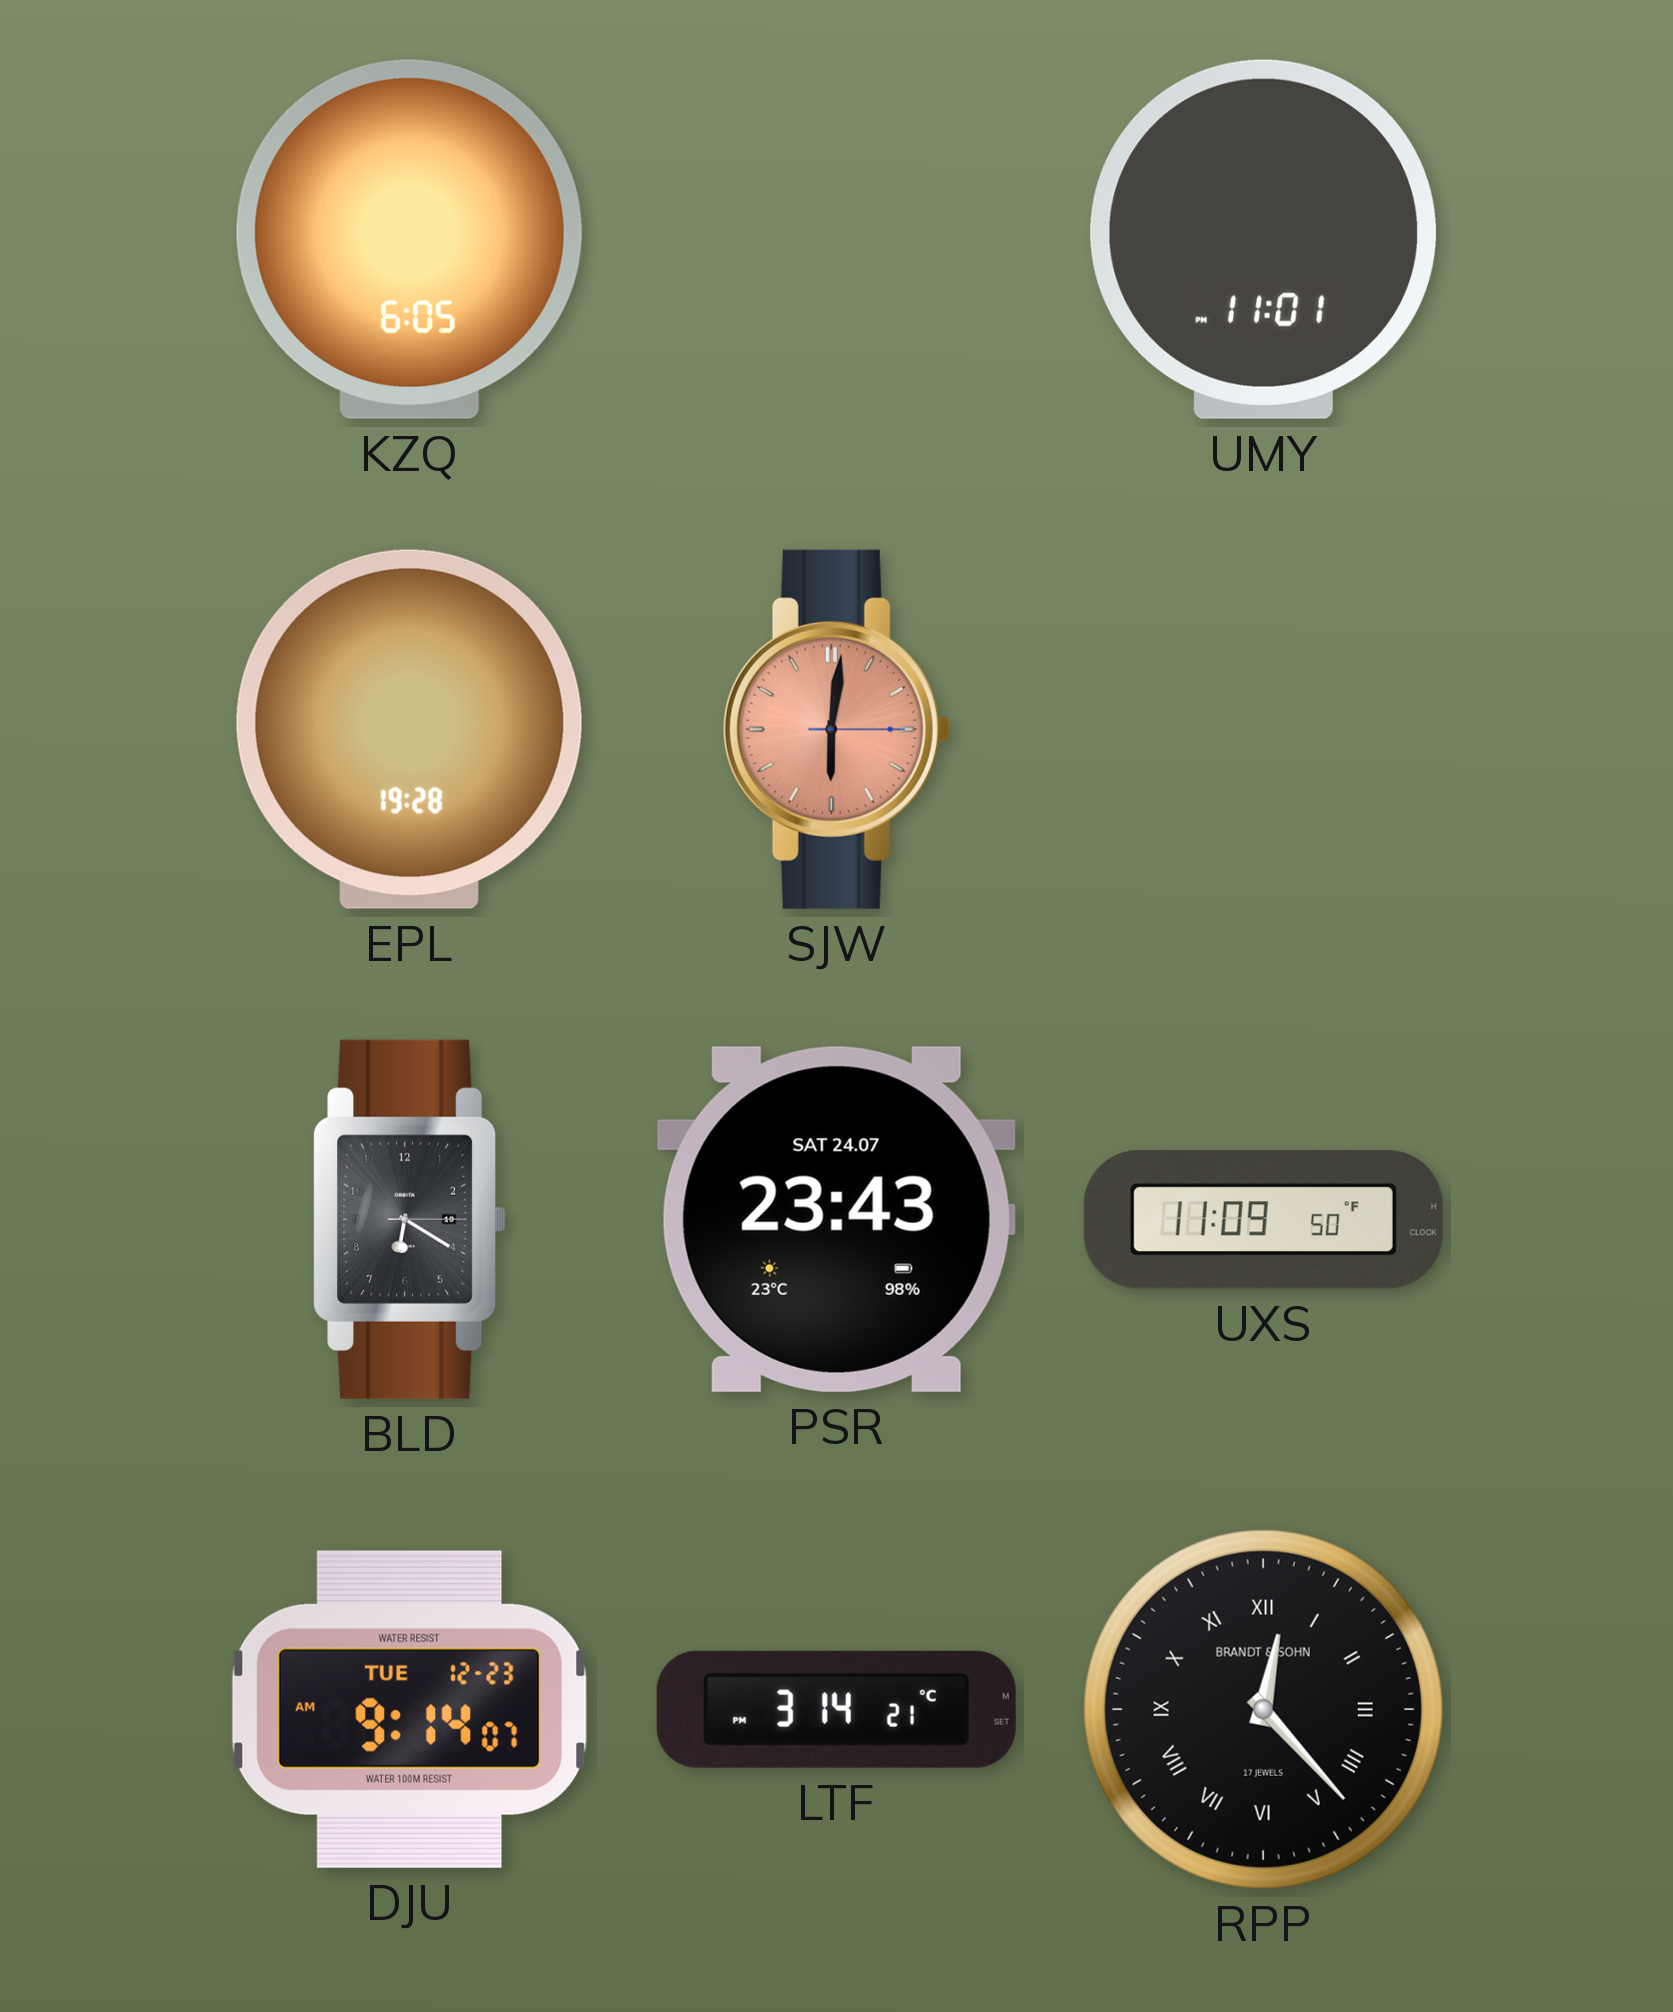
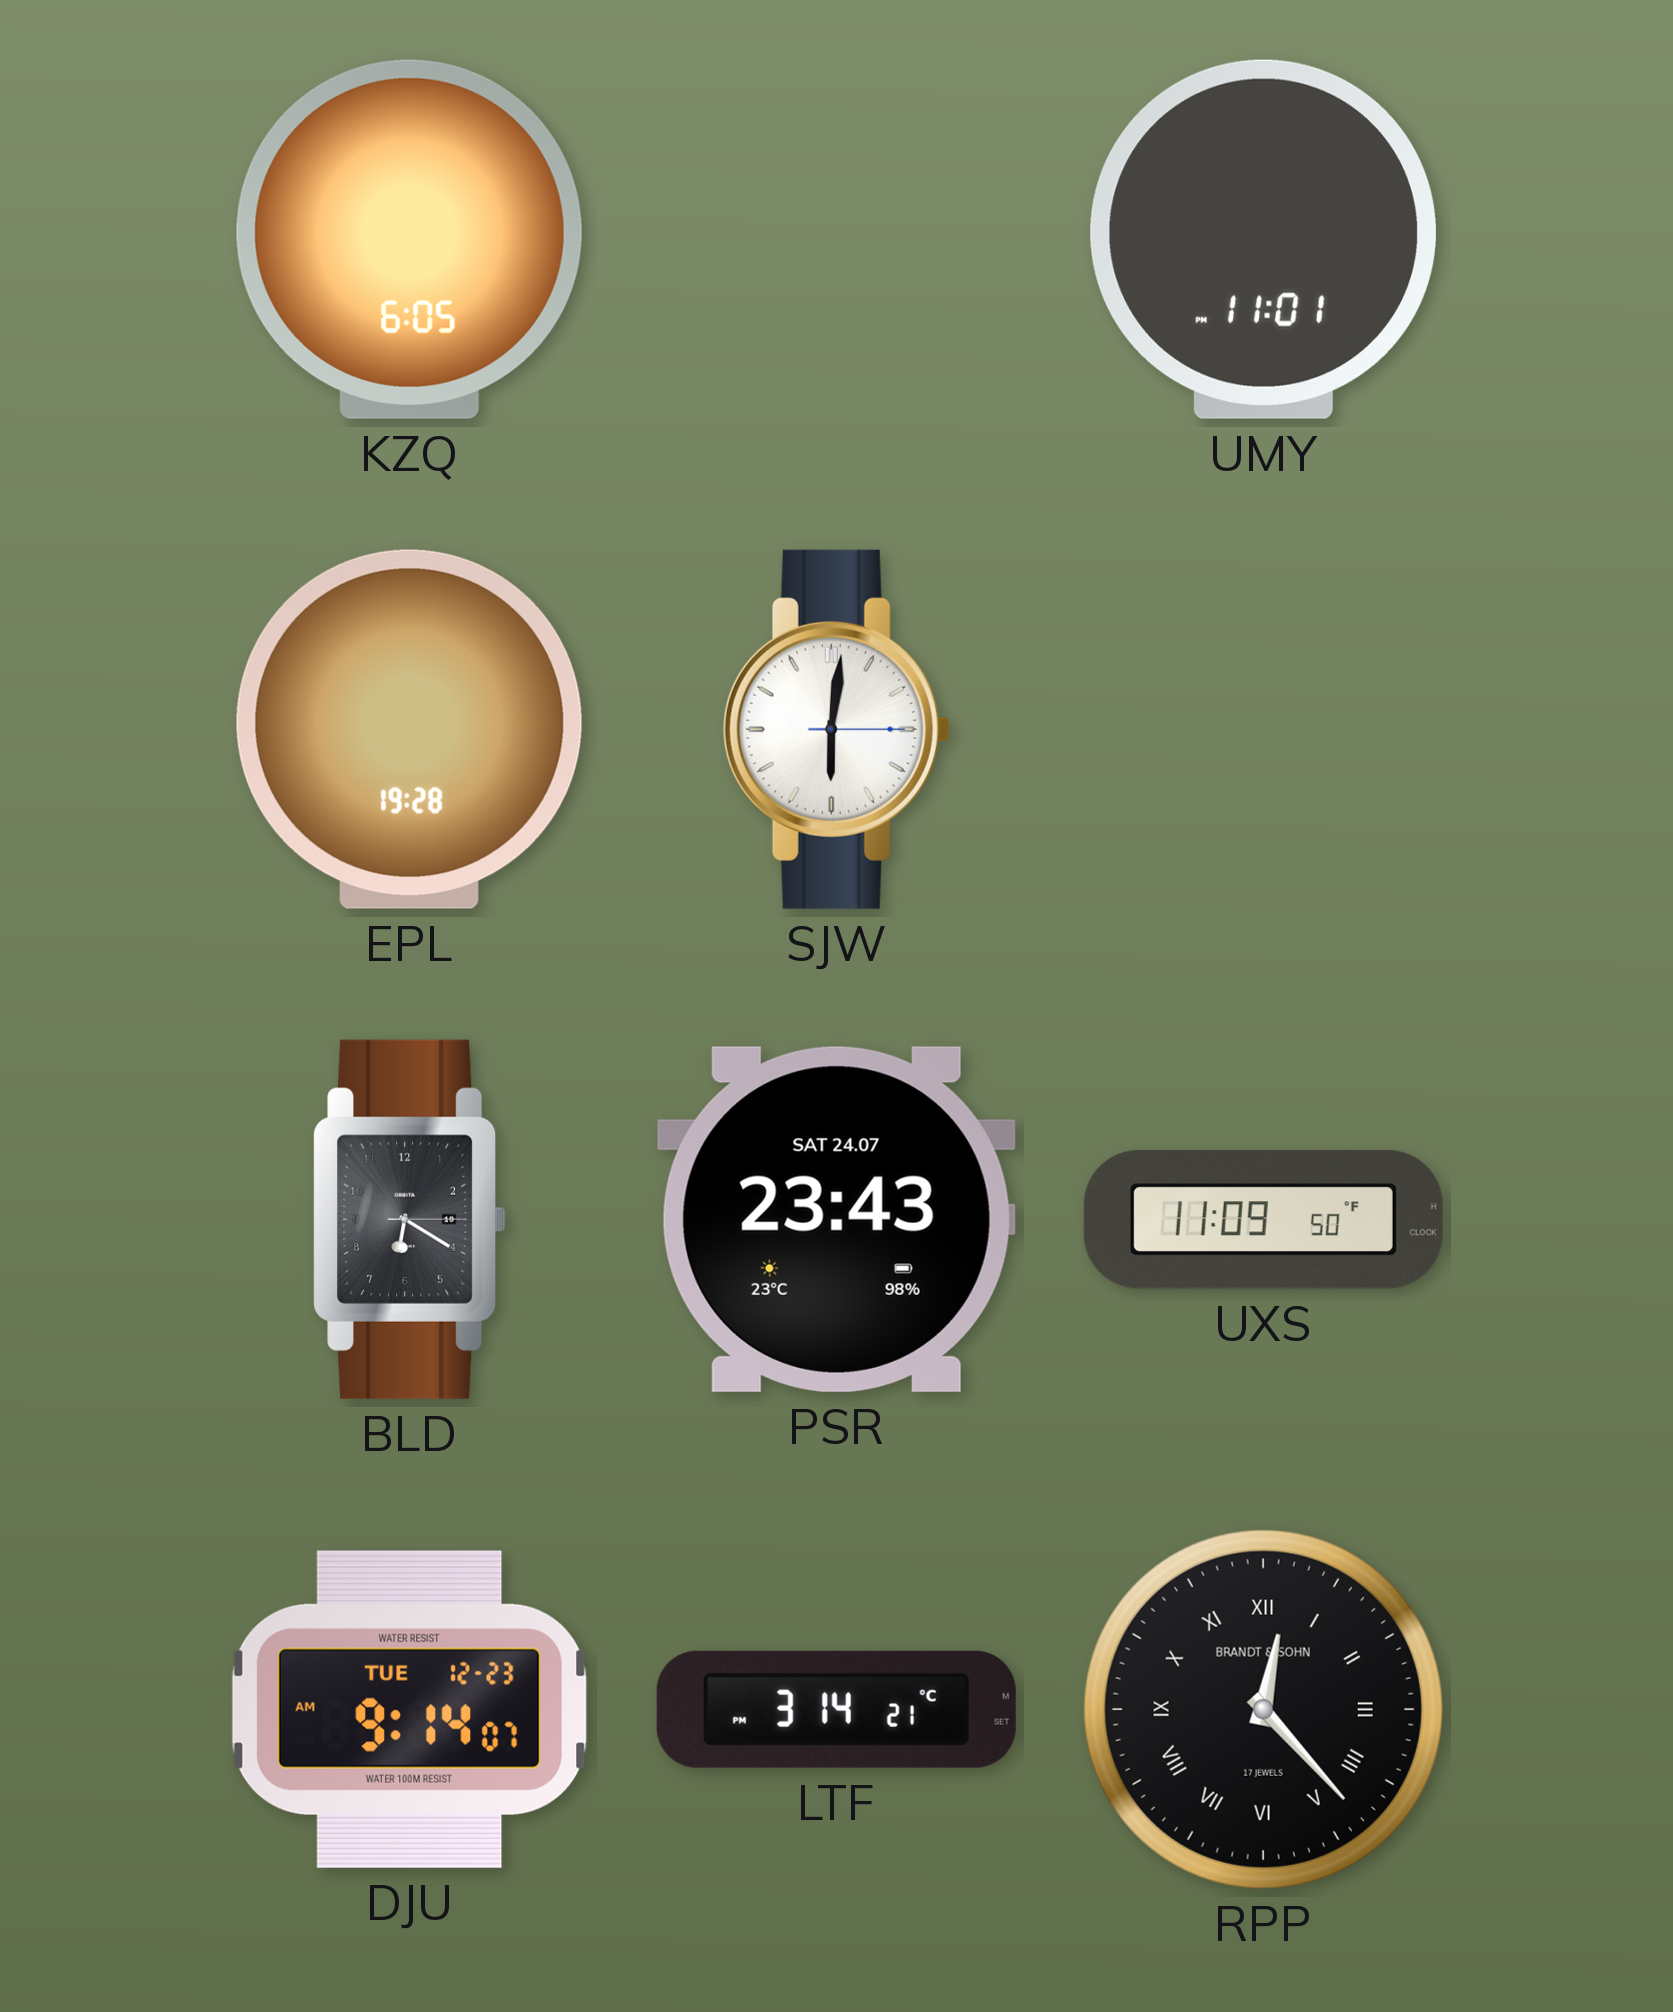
SJW dial: salmon -> white
